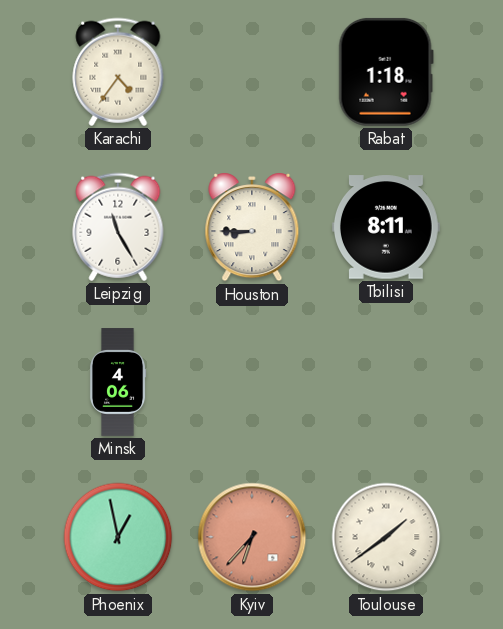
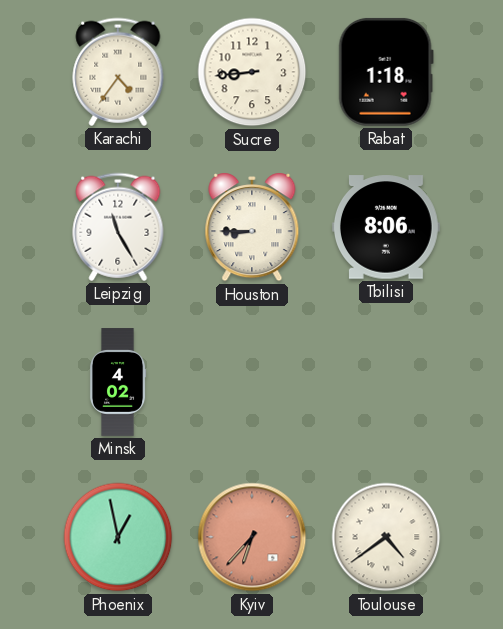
Sucre: none -> 8:44
Tbilisi: 8:11 -> 8:06
Minsk: 4:06 -> 4:02
Toulouse: 1:39 -> 4:39
